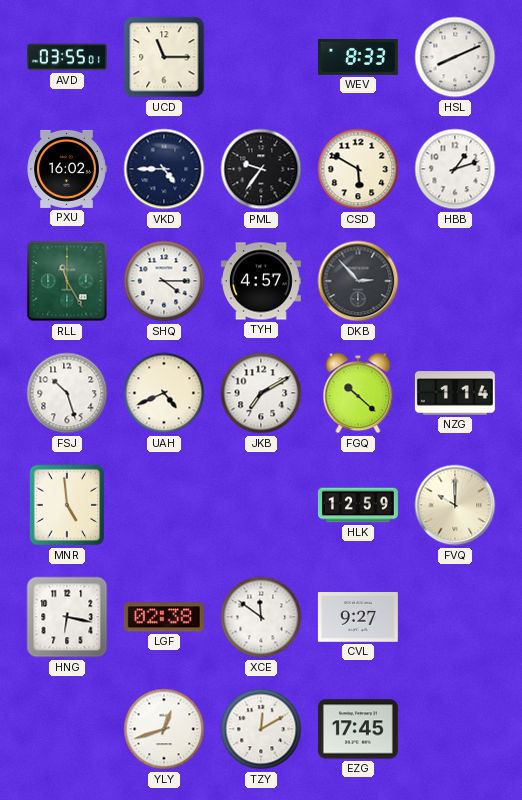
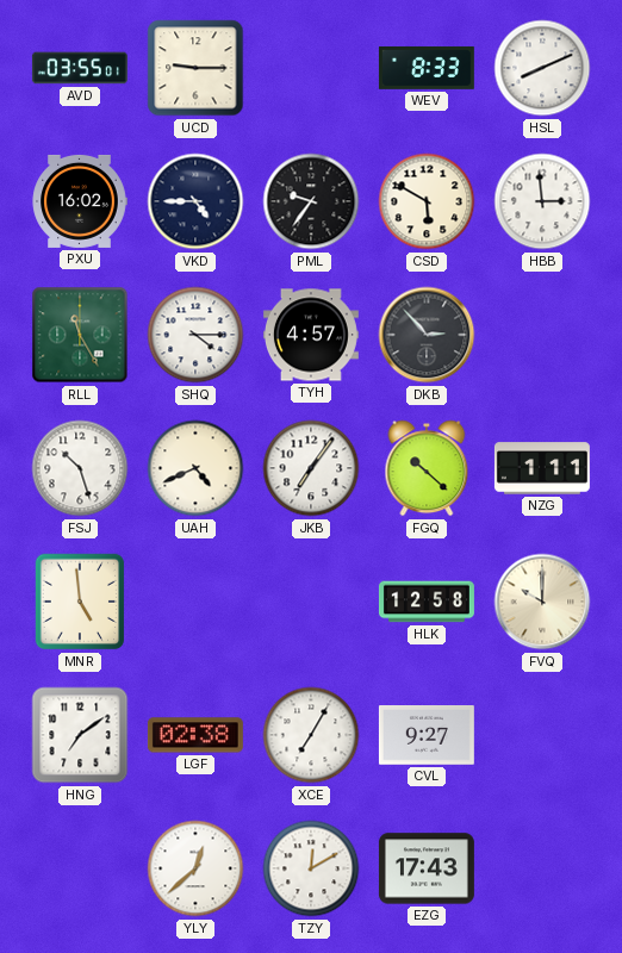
UCD: 11:15 -> 9:15
HBB: 1:12 -> 2:59
JKB: 7:10 -> 7:06
NZG: 1:14 -> 1:11
HLK: 12:59 -> 12:58
HNG: 6:17 -> 7:09
XCE: 11:51 -> 7:05
YLY: 12:42 -> 12:38
EZG: 17:45 -> 17:43
